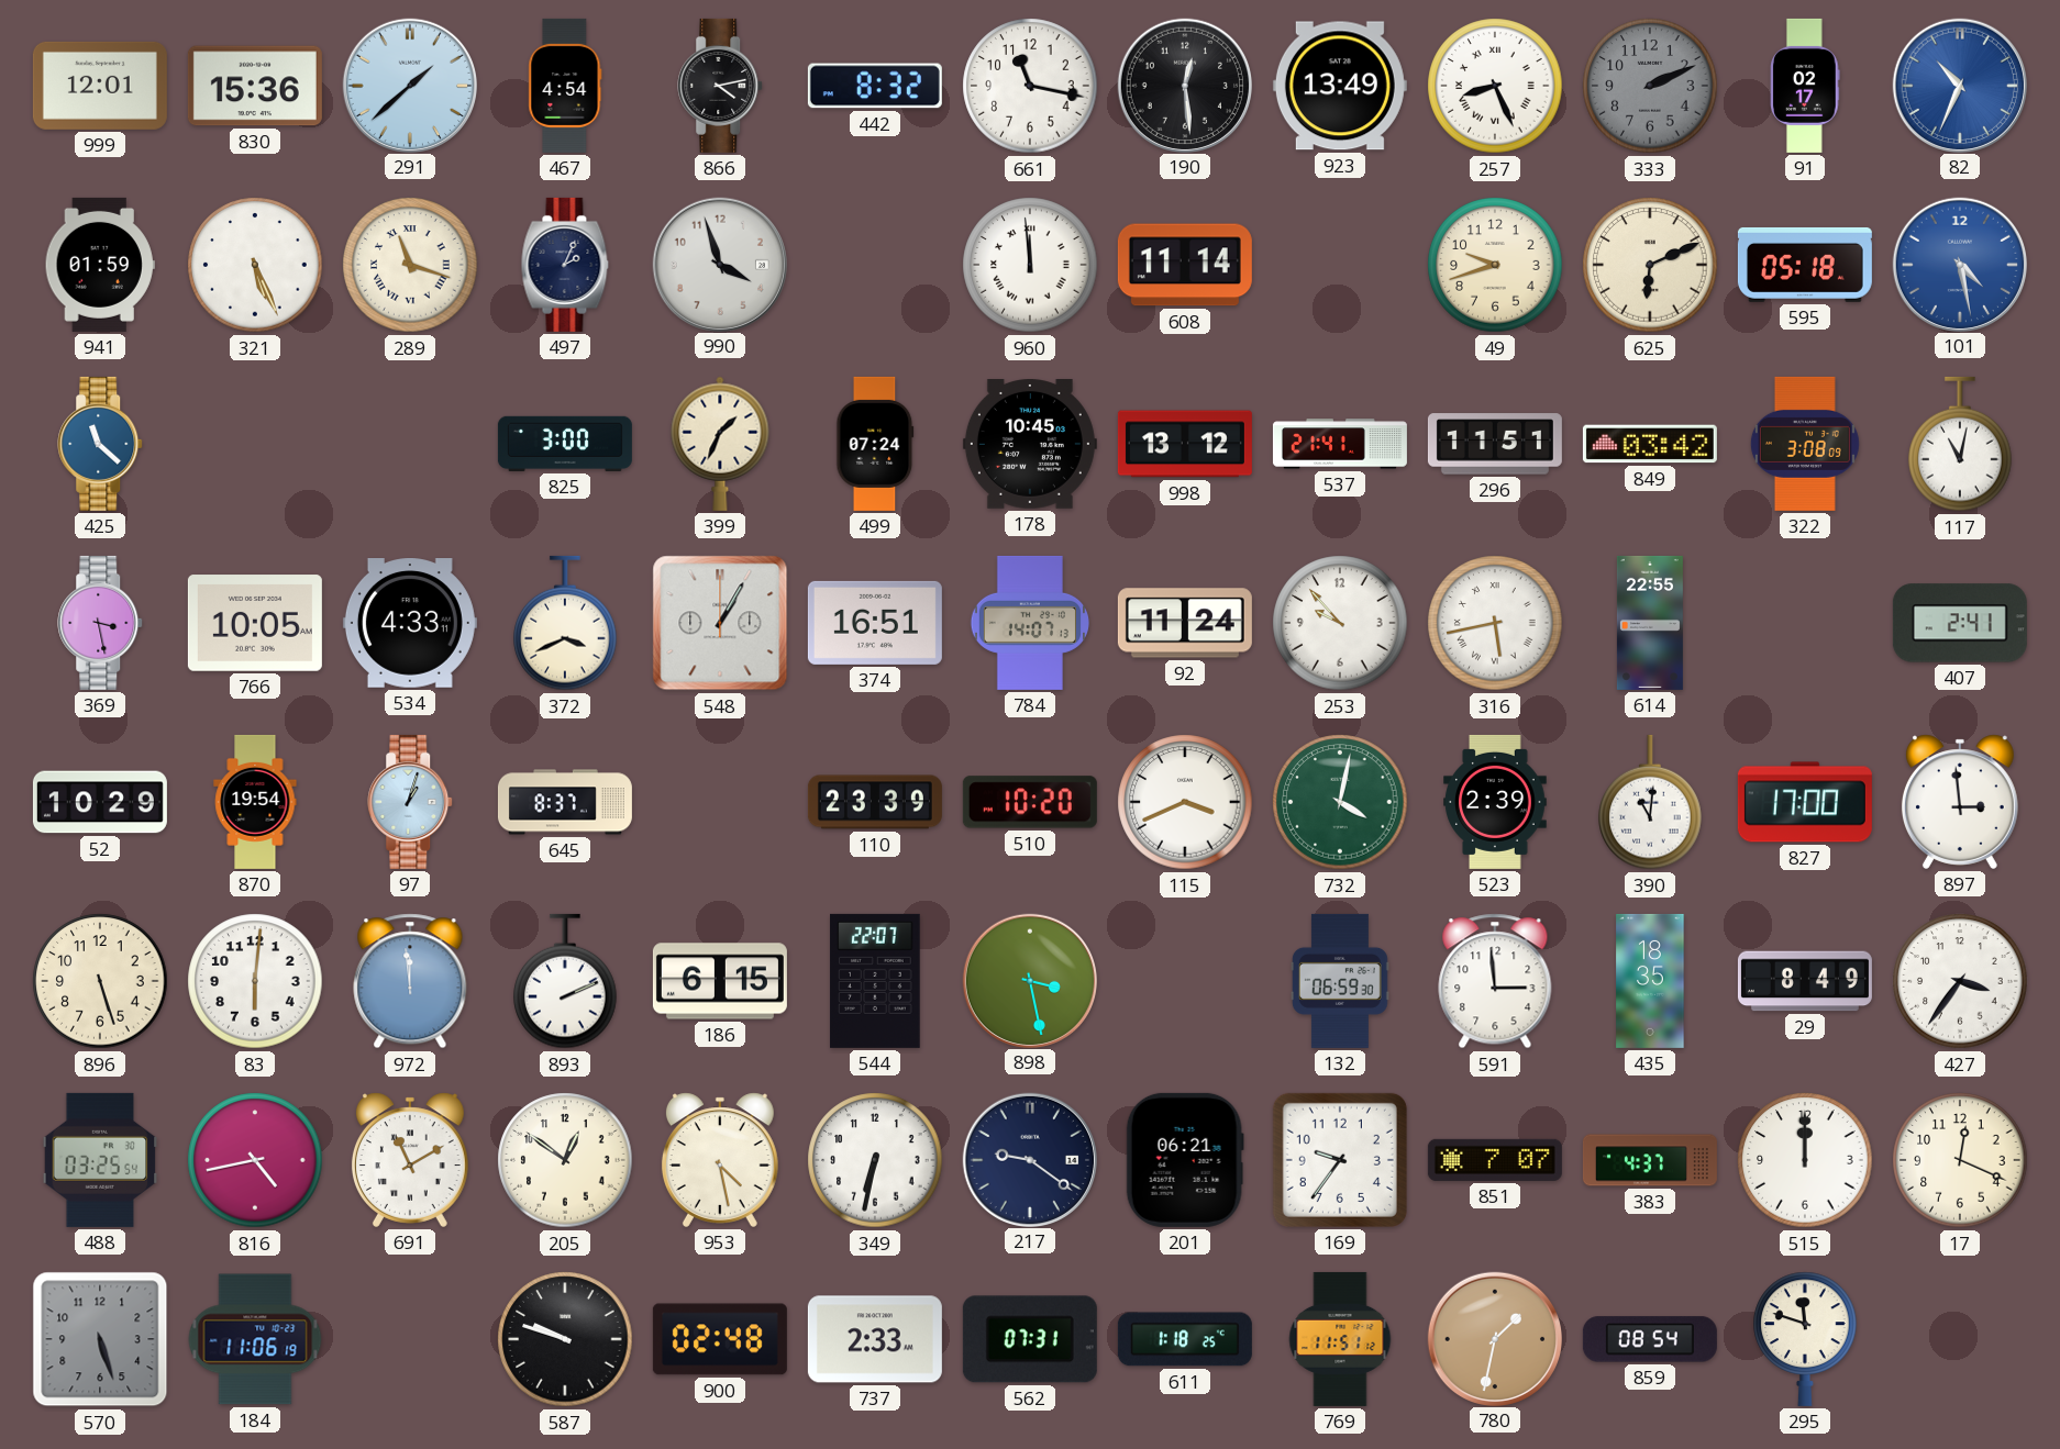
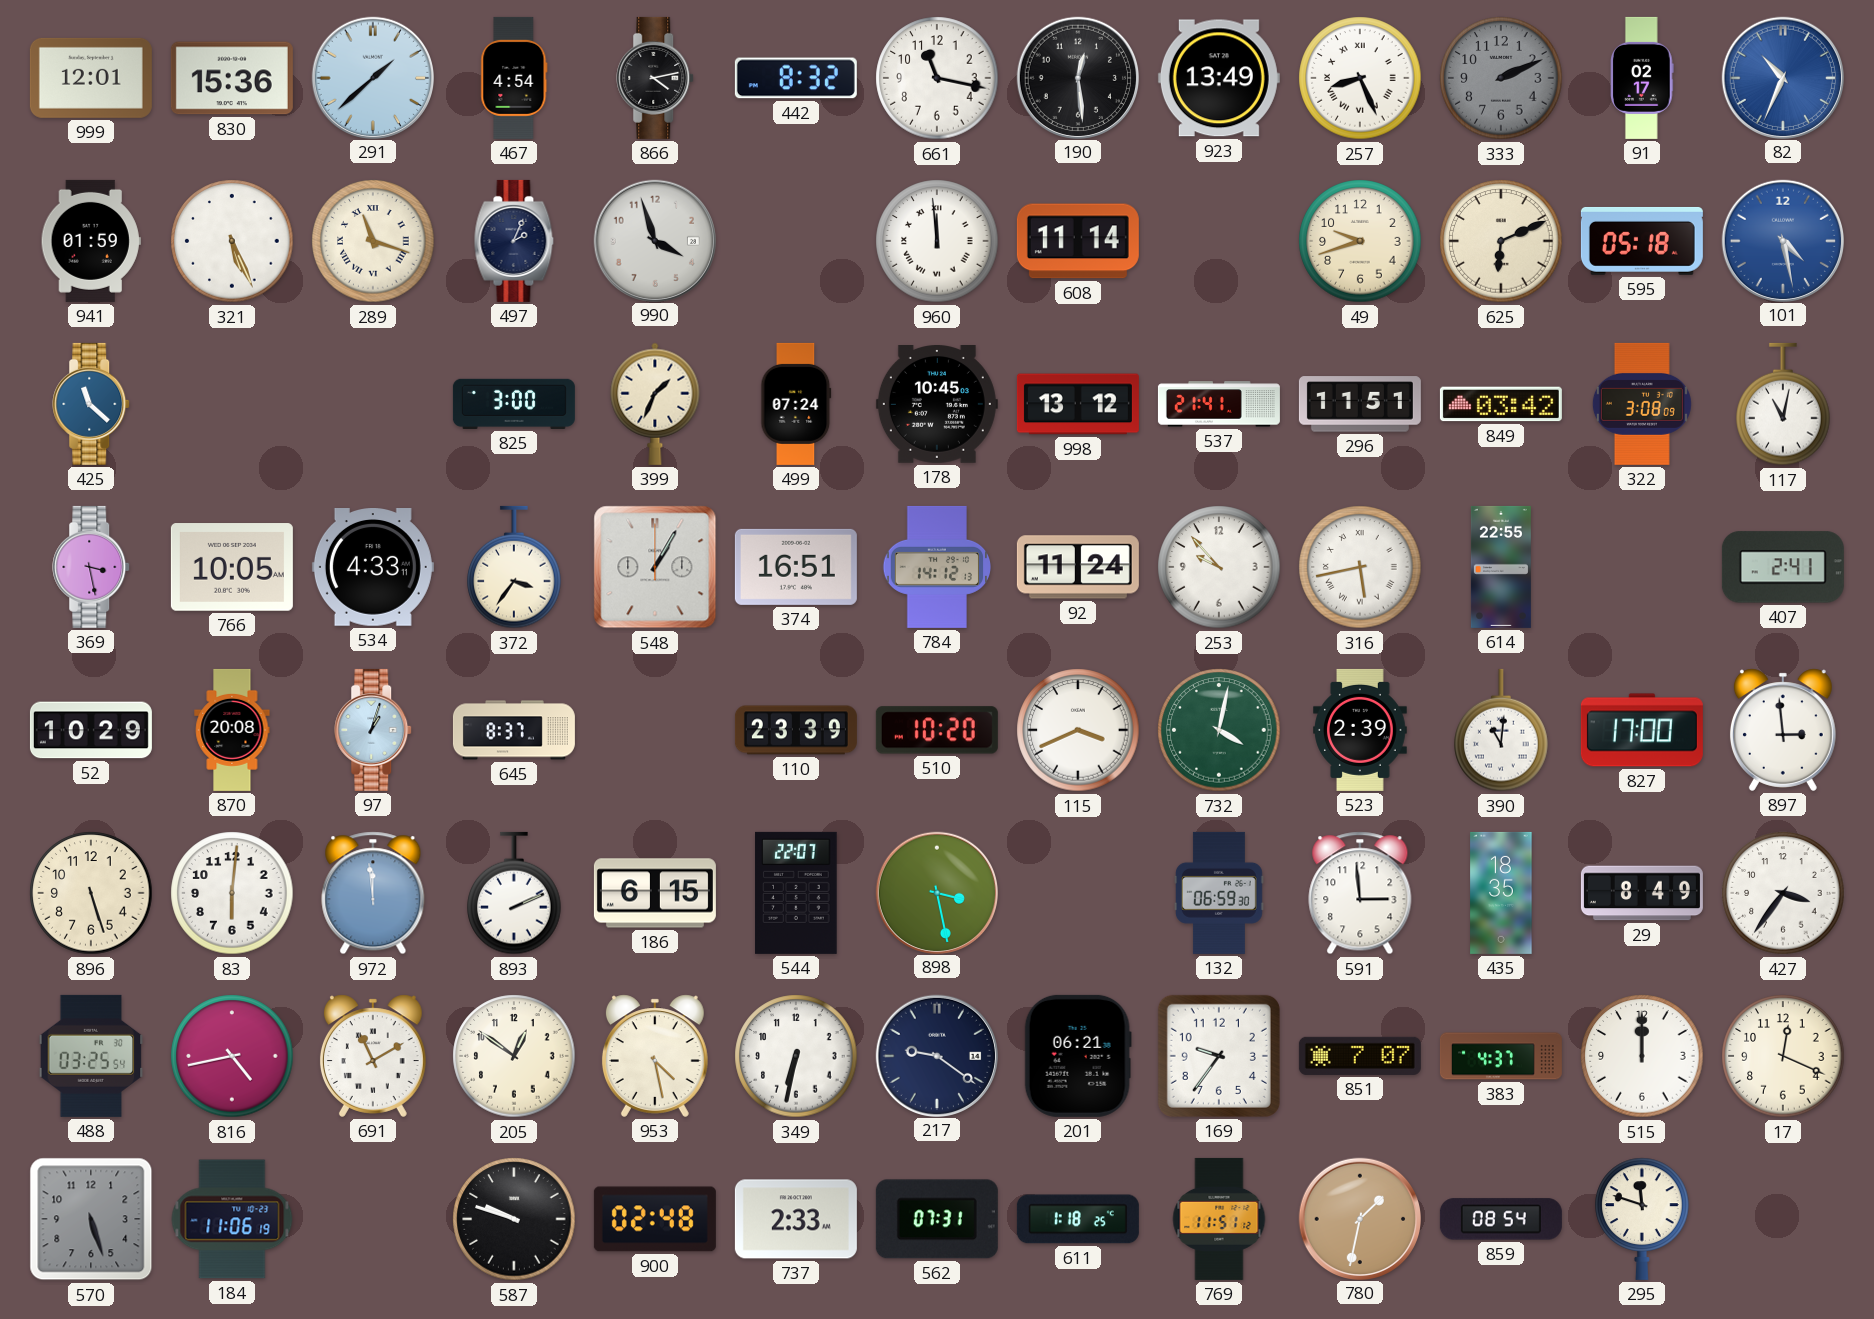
372: 3:41 -> 3:36
784: 14:07 -> 14:12
870: 19:54 -> 20:08
